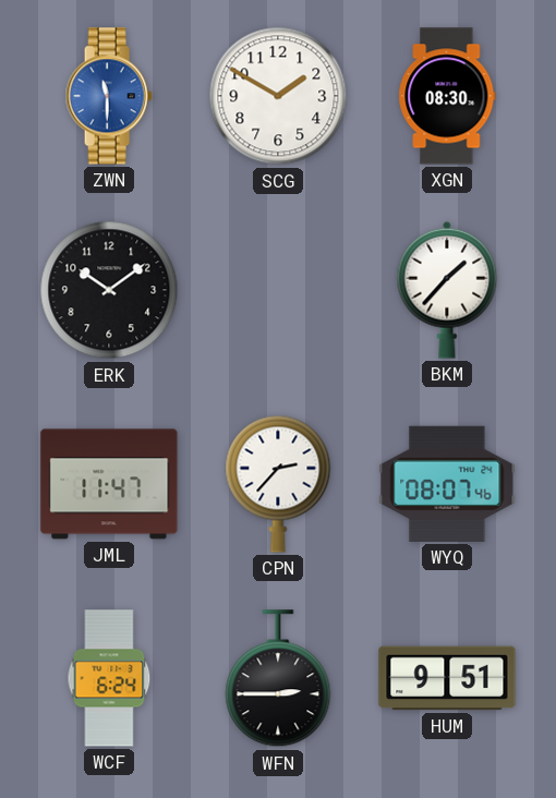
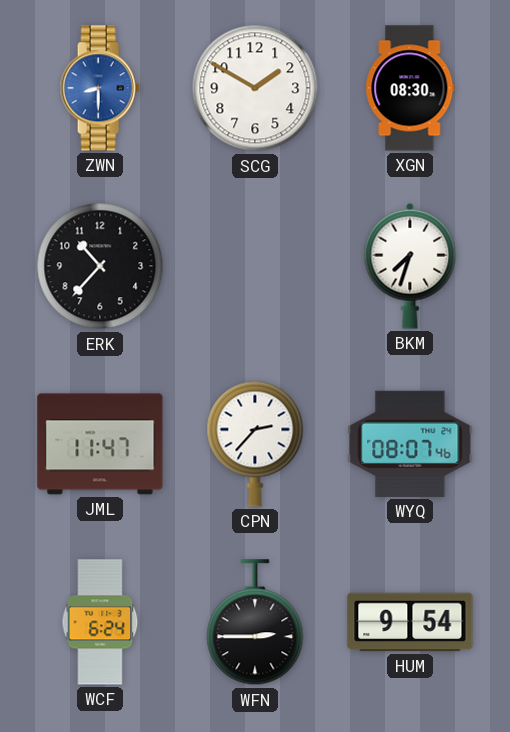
ZWN: 11:30 -> 8:30
ERK: 10:09 -> 10:37
BKM: 1:37 -> 7:33
HUM: 9:51 -> 9:54
